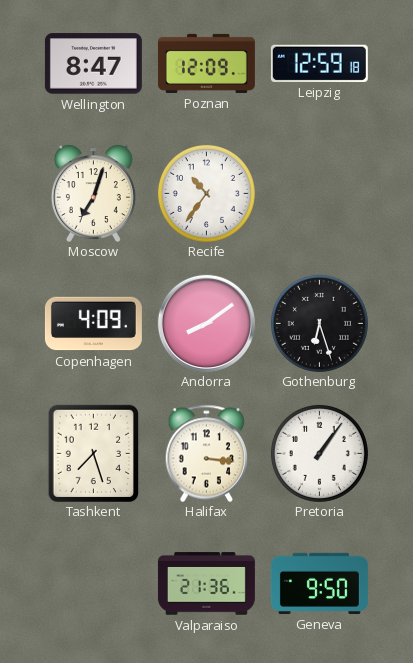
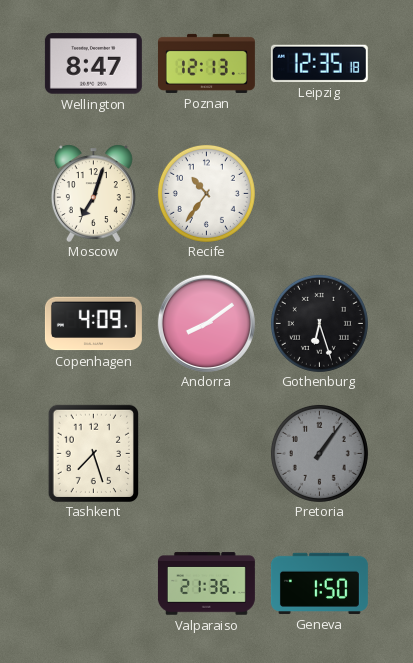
Poznan: 12:09 -> 12:13
Leipzig: 12:59 -> 12:35
Halifax: 3:16 -> none
Pretoria dial: white -> grey
Geneva: 9:50 -> 1:50
